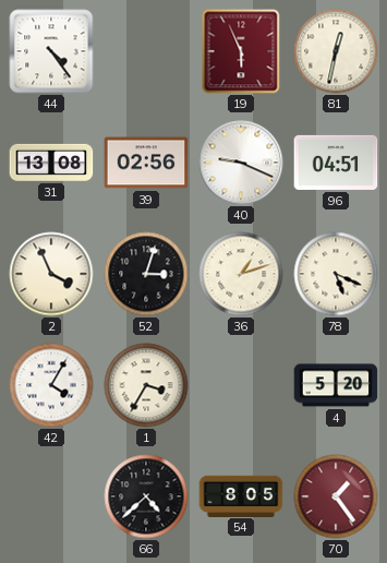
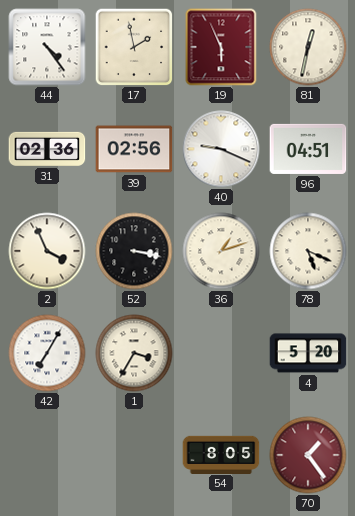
17: none -> 1:58
31: 13:08 -> 02:36
52: 3:03 -> 3:17
42: 4:05 -> 7:05
66: 4:38 -> none
